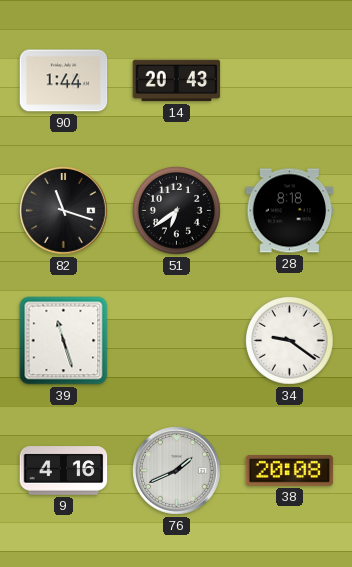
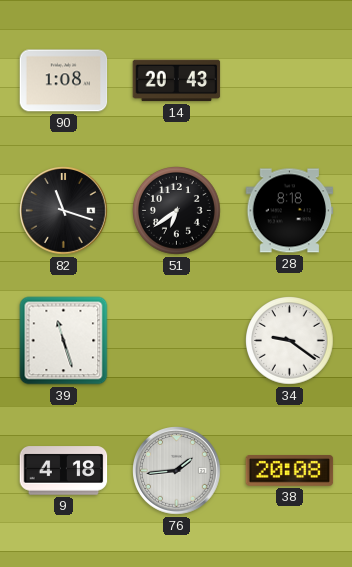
90: 1:44 -> 1:08
9: 4:16 -> 4:18
76: 1:41 -> 1:44
